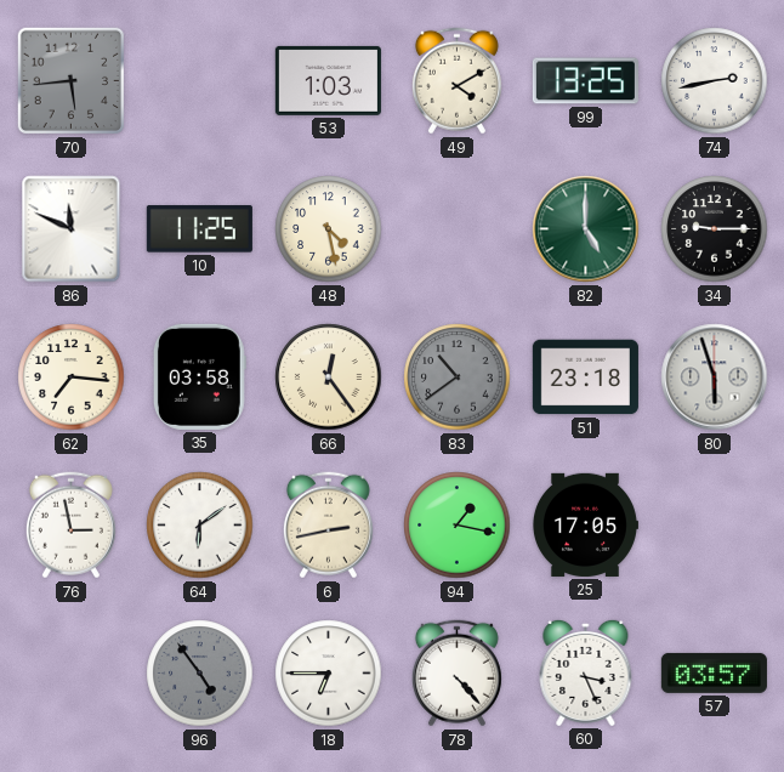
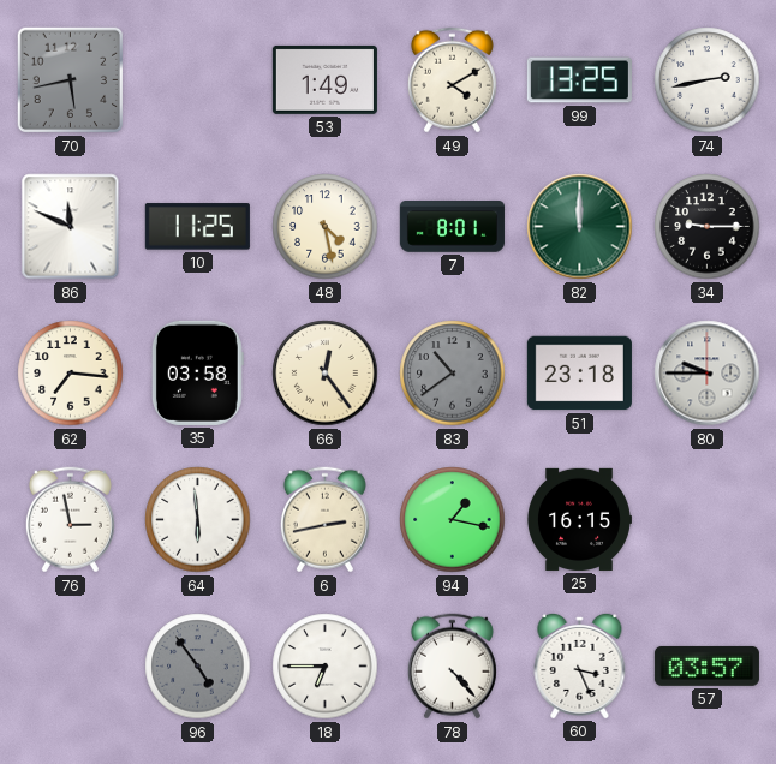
70: 5:44 -> 5:43
53: 1:03 -> 1:49
7: none -> 8:01
82: 5:00 -> 12:00
80: 5:57 -> 9:45
64: 6:09 -> 5:59
25: 17:05 -> 16:15
